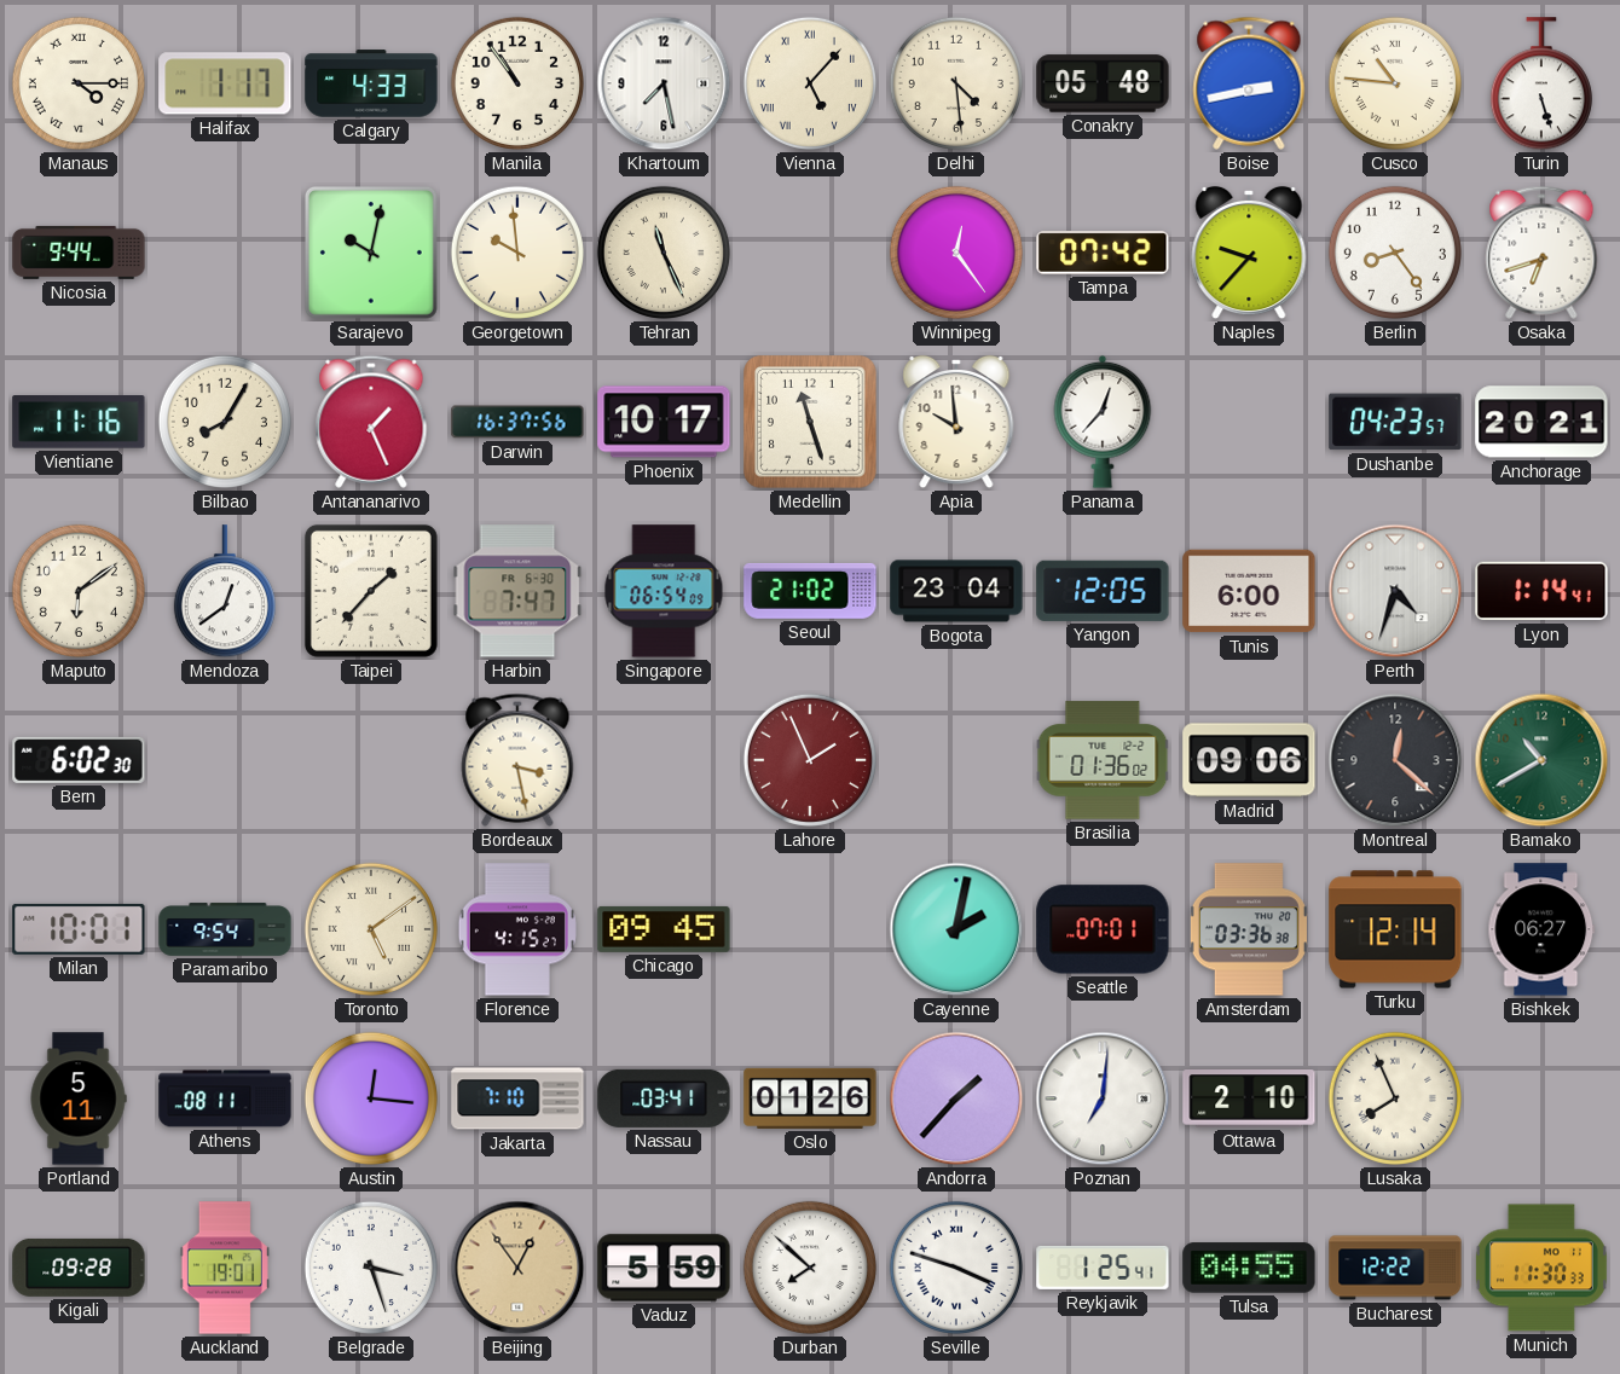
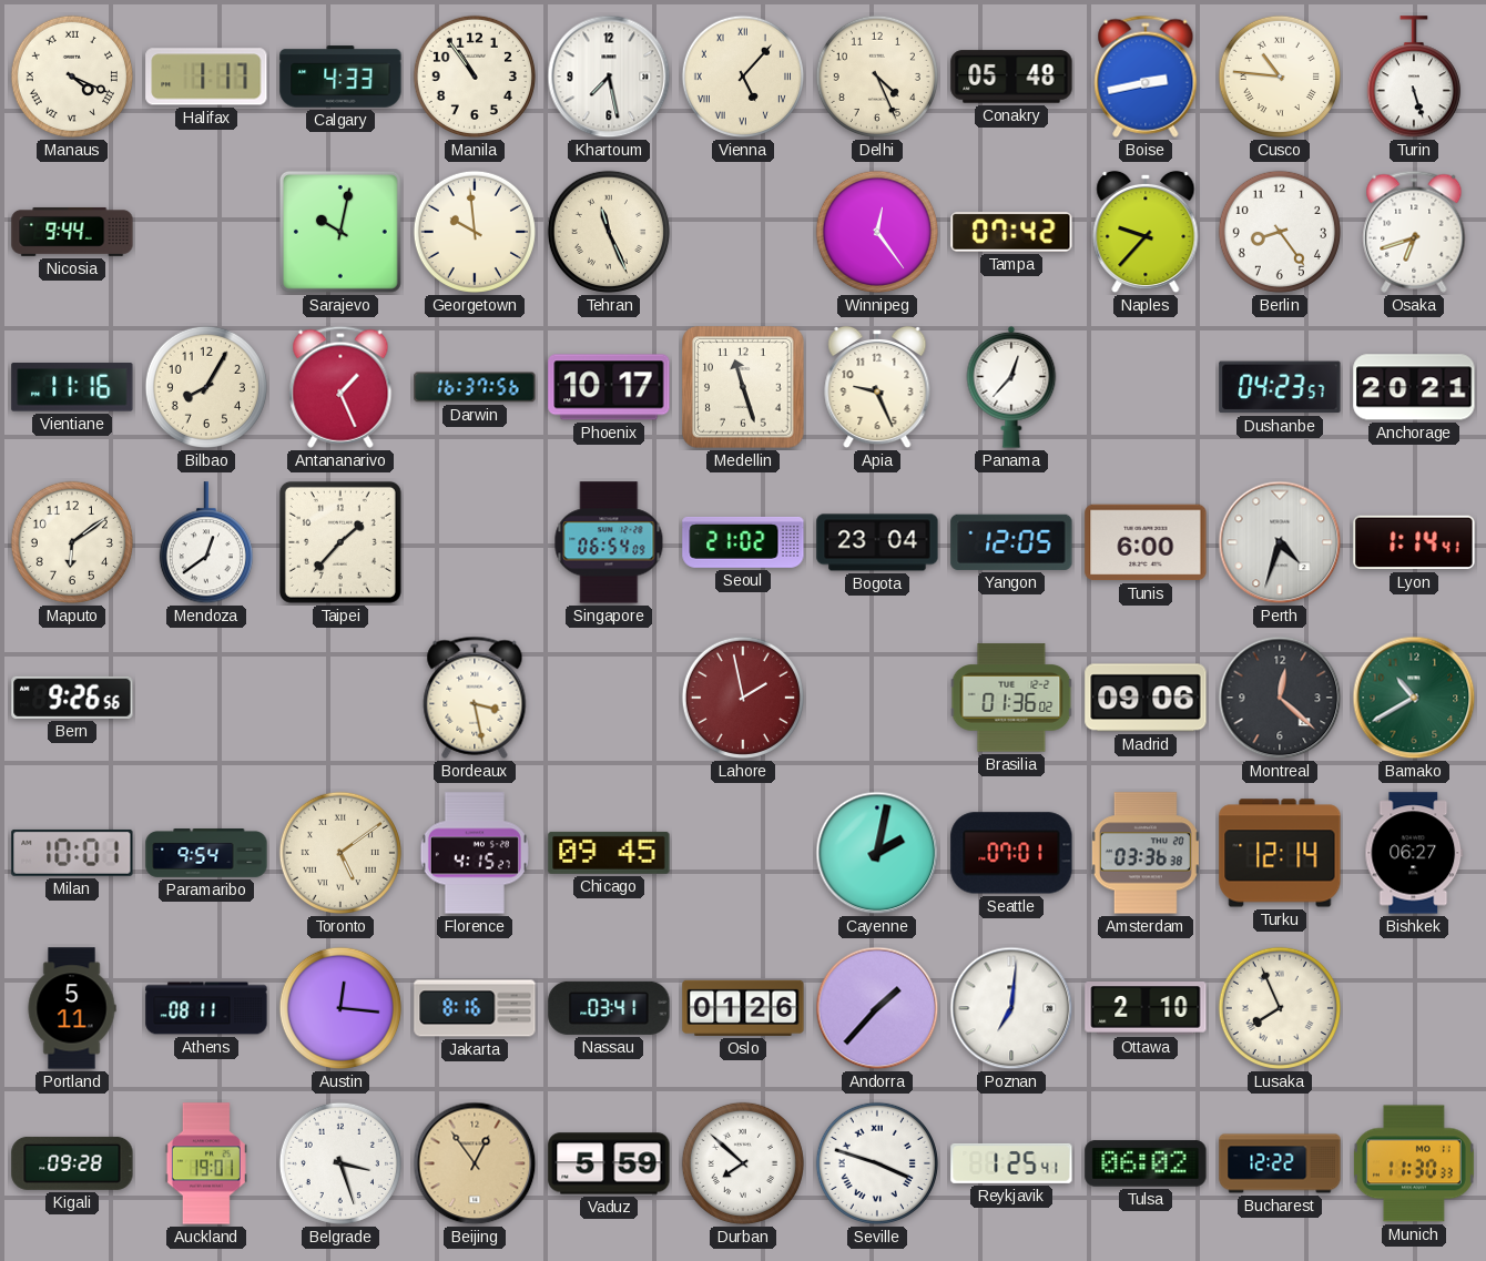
Manaus: 4:15 -> 4:19
Delhi: 4:29 -> 4:26
Apia: 9:59 -> 9:26
Harbin: 7:47 -> none
Bern: 6:02 -> 9:26
Lahore: 1:56 -> 1:58
Jakarta: 7:10 -> 8:16
Tulsa: 04:55 -> 06:02
